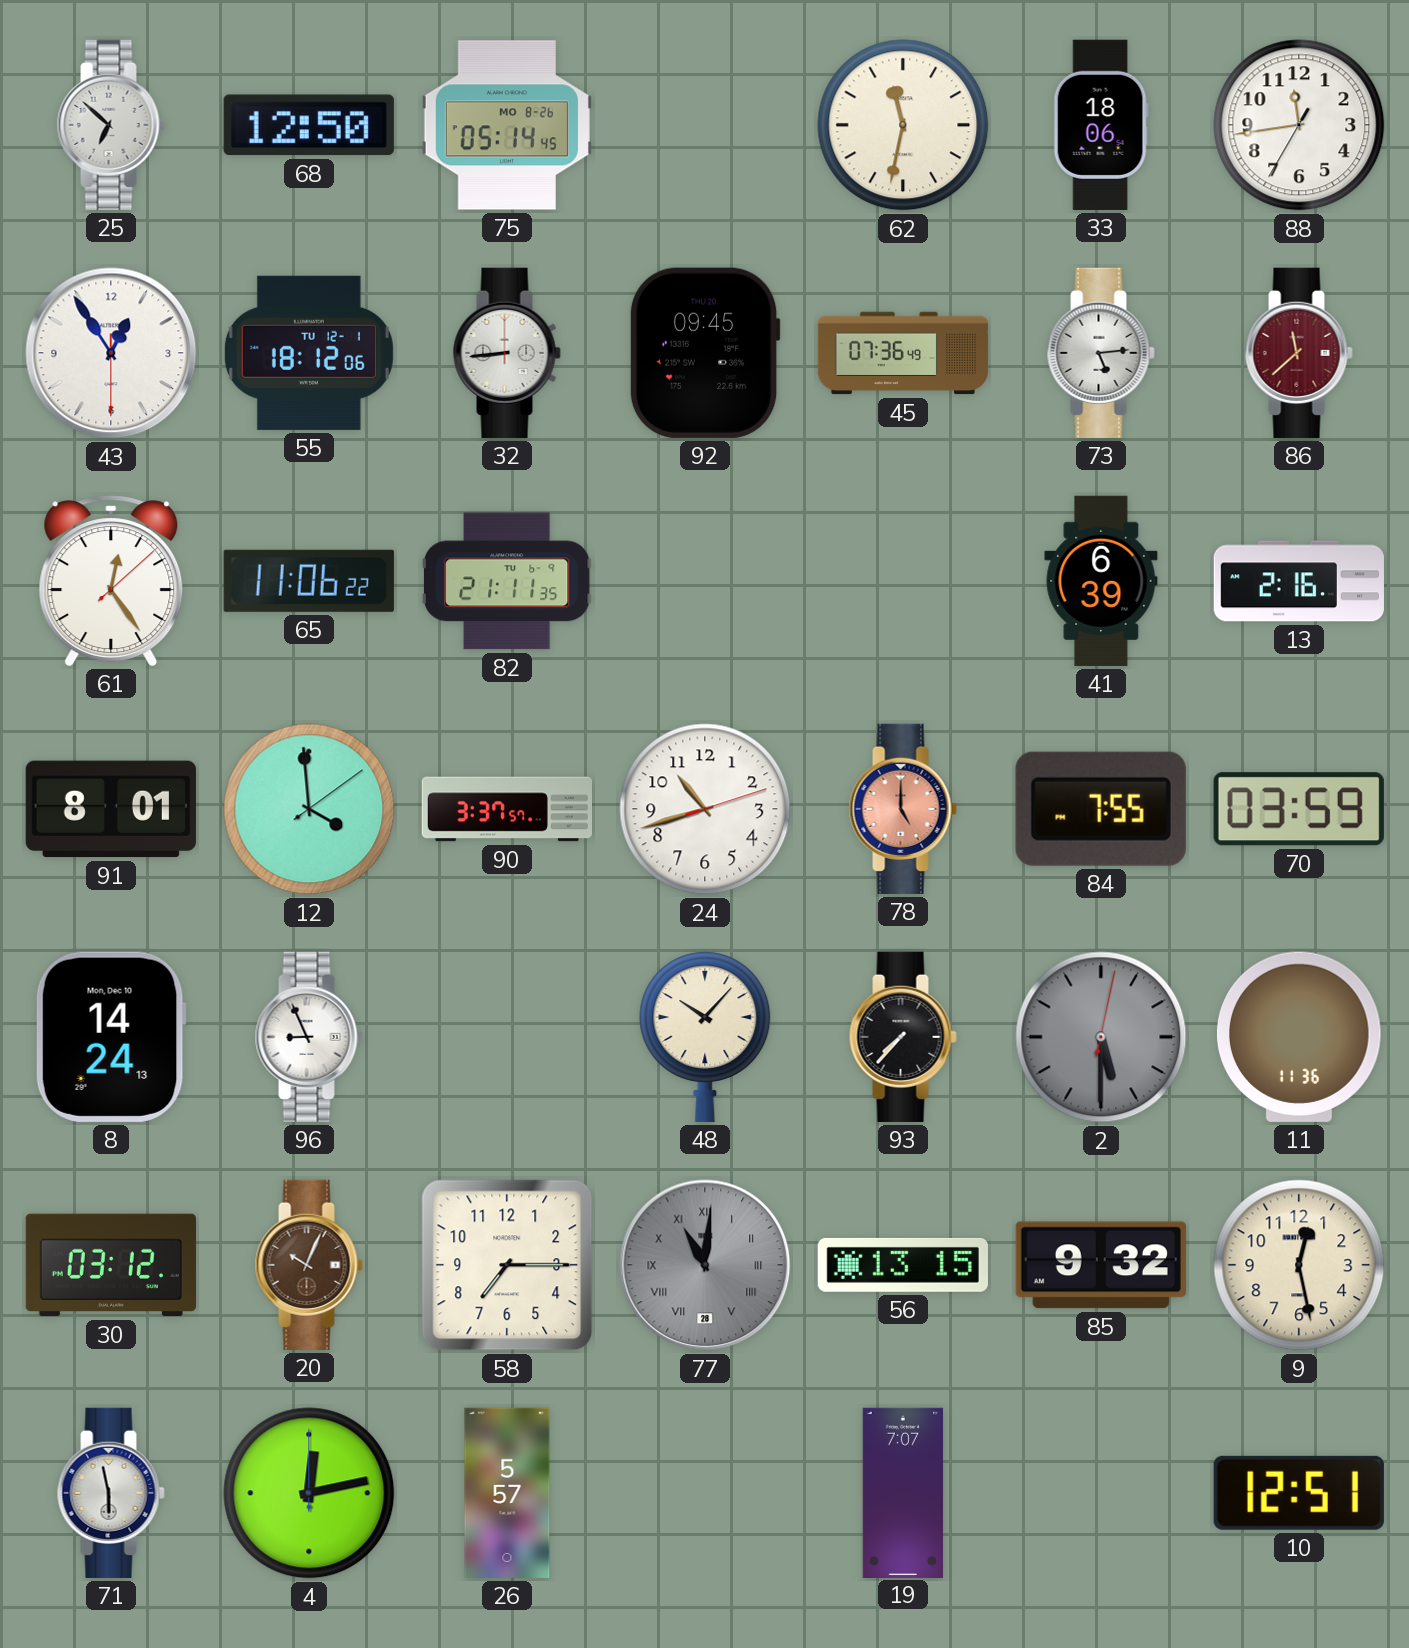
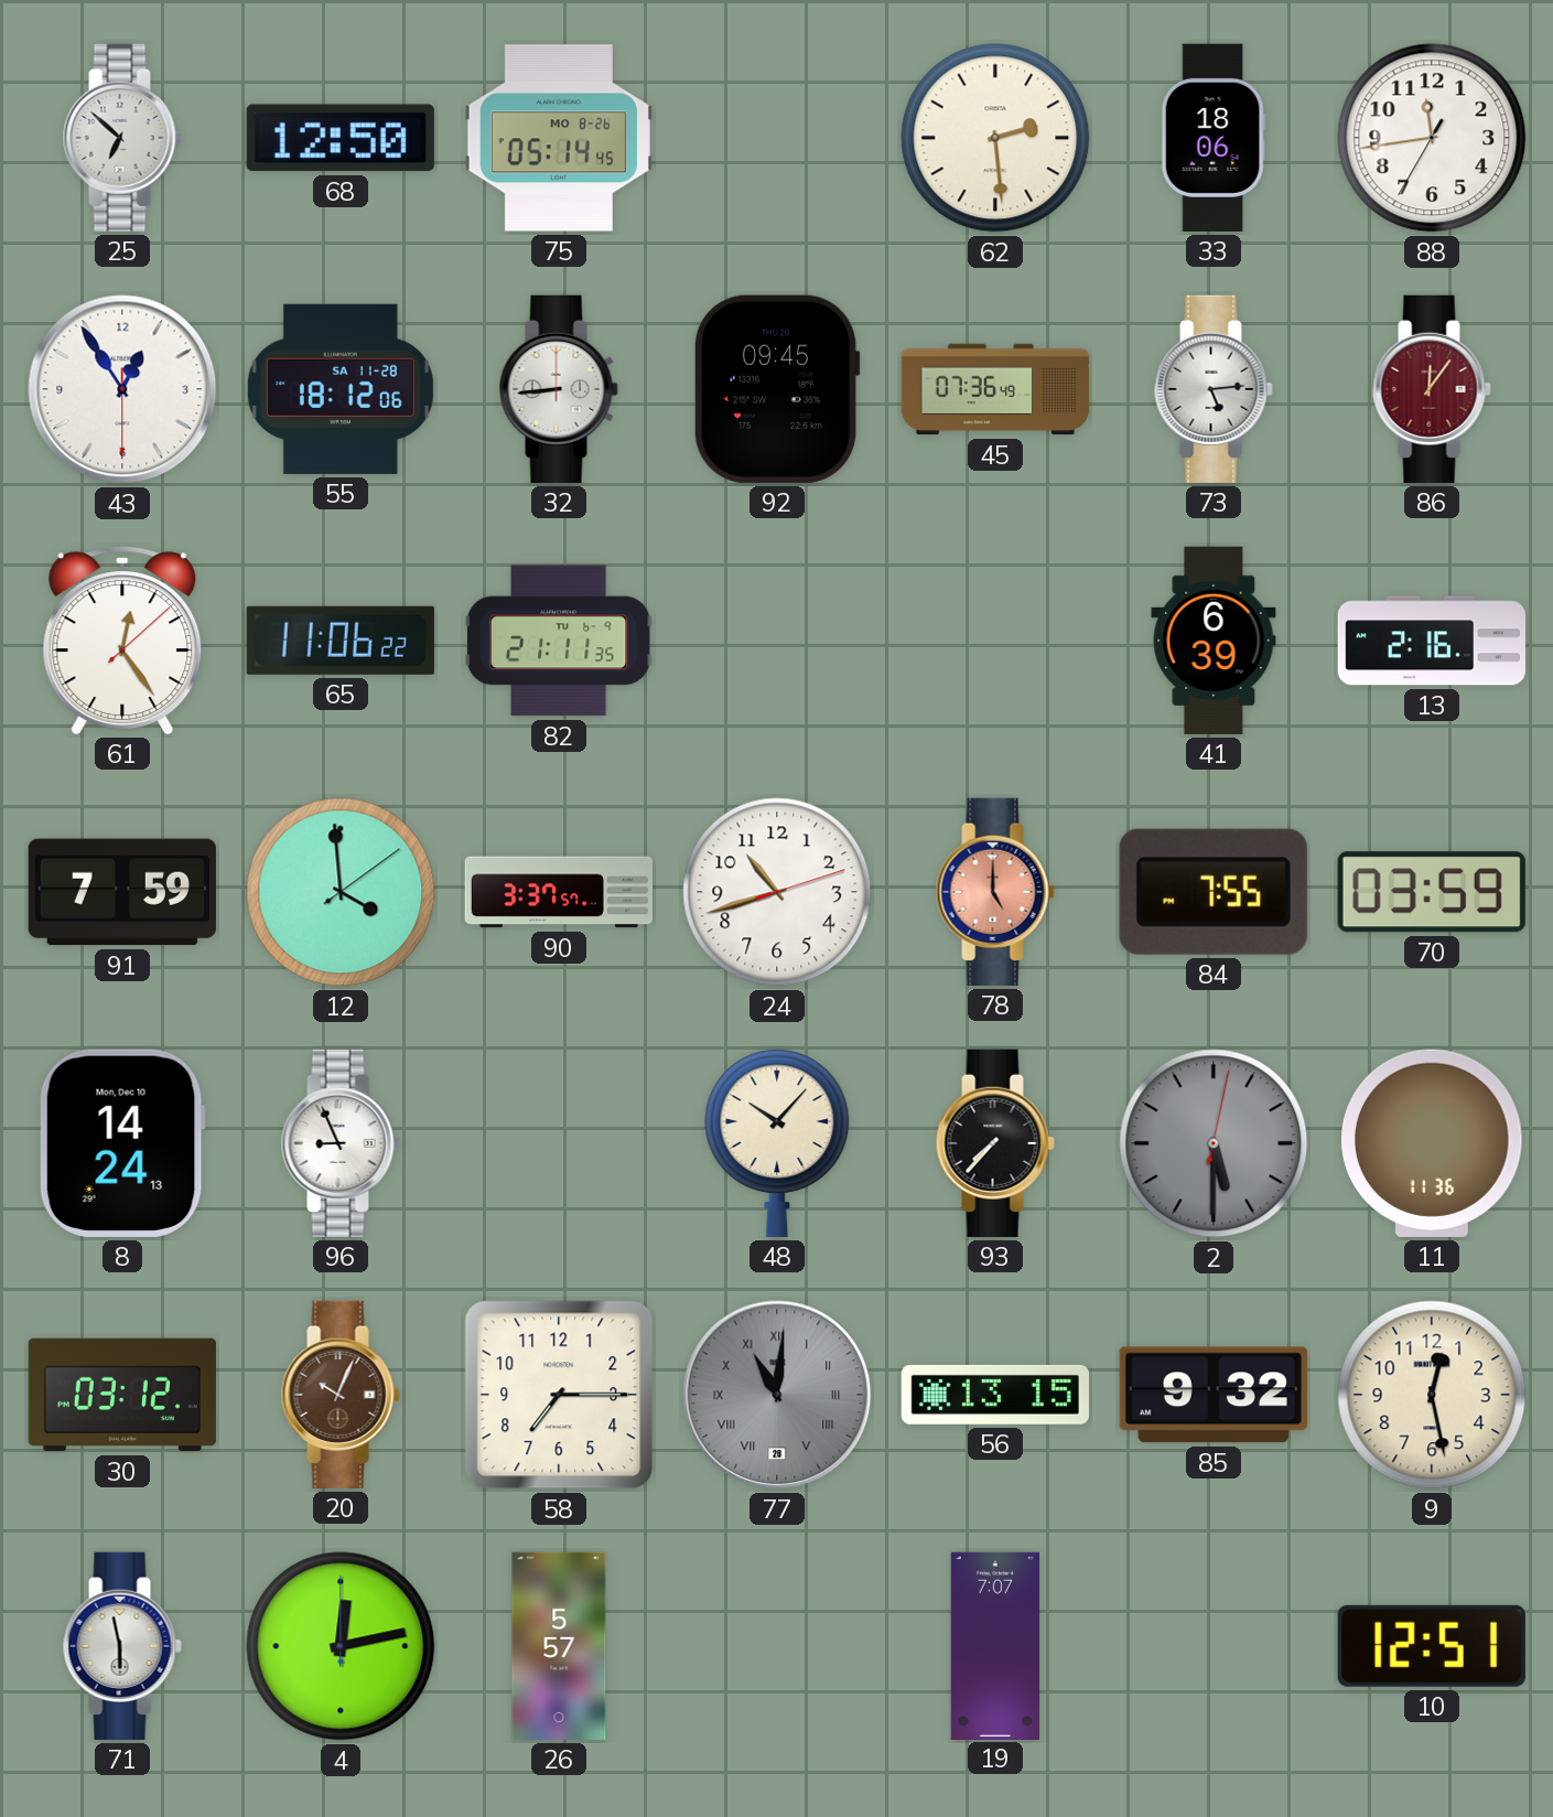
62: 11:32 -> 2:29
55 date: TU 12-1 -> SA 11-28
86: 11:38 -> 12:06
91: 8:01 -> 7:59
